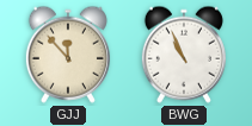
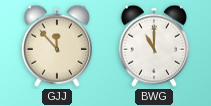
BWG: 10:56 -> 11:00
